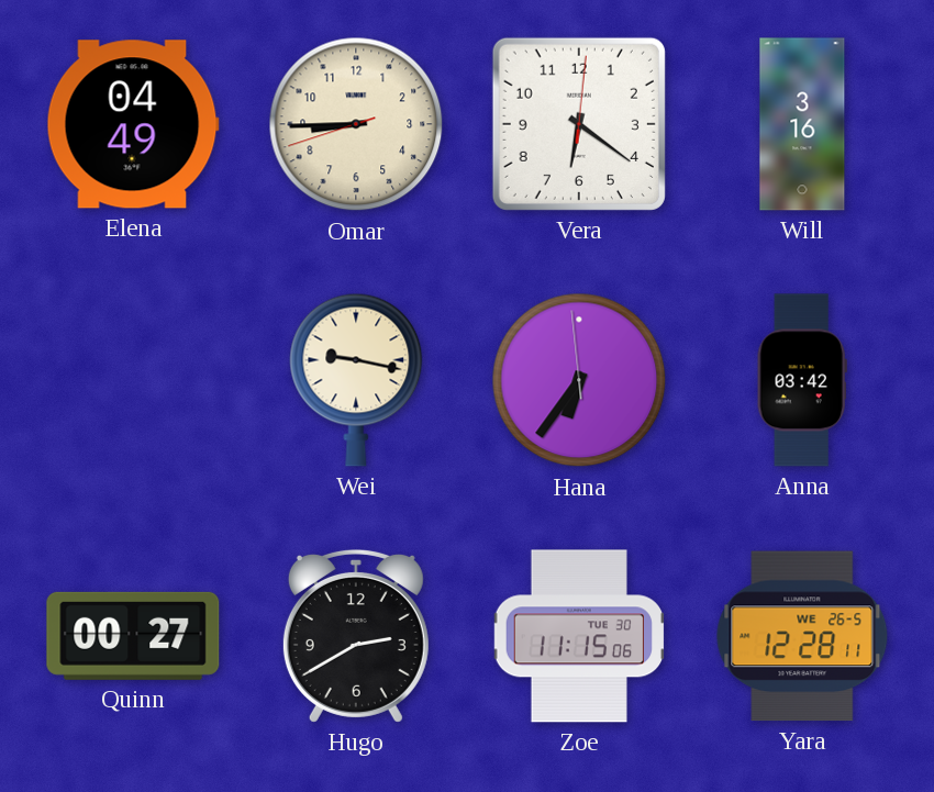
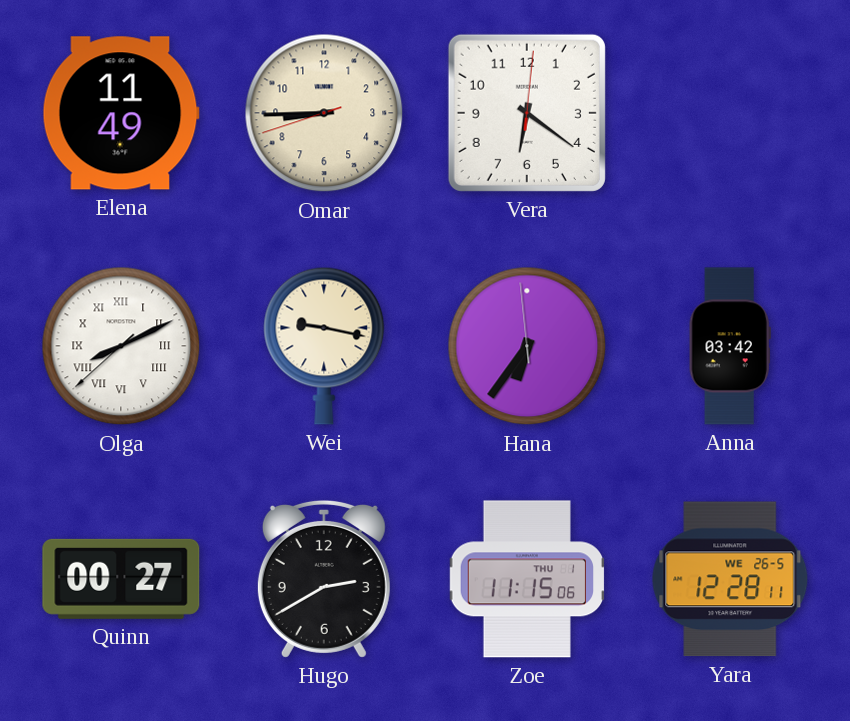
Elena: 04:49 -> 11:49
Will: 3:16 -> none
Olga: none -> 8:10
Zoe date: TUE 30 -> THU 1
